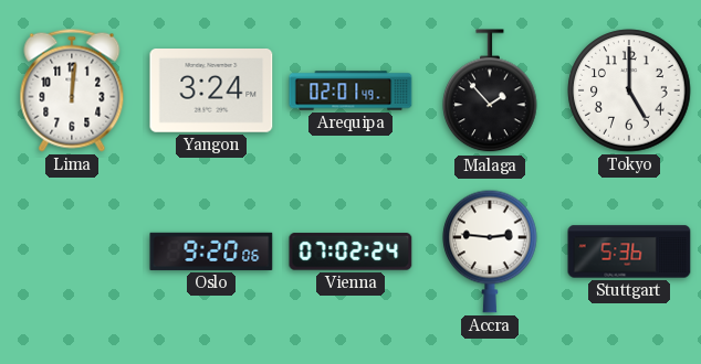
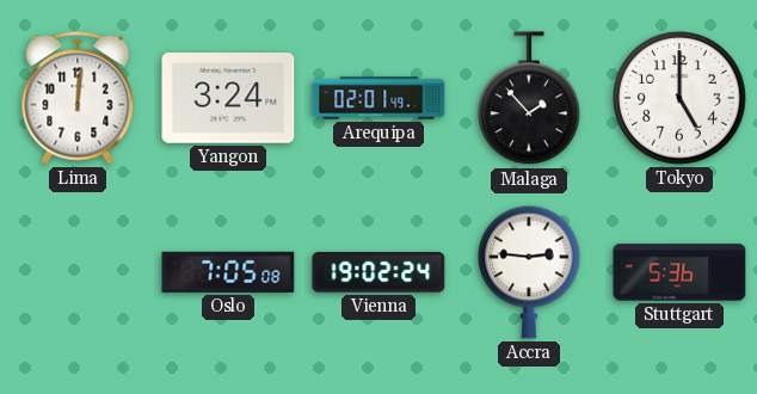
Oslo: 9:20 -> 7:05
Vienna: 07:02 -> 19:02
